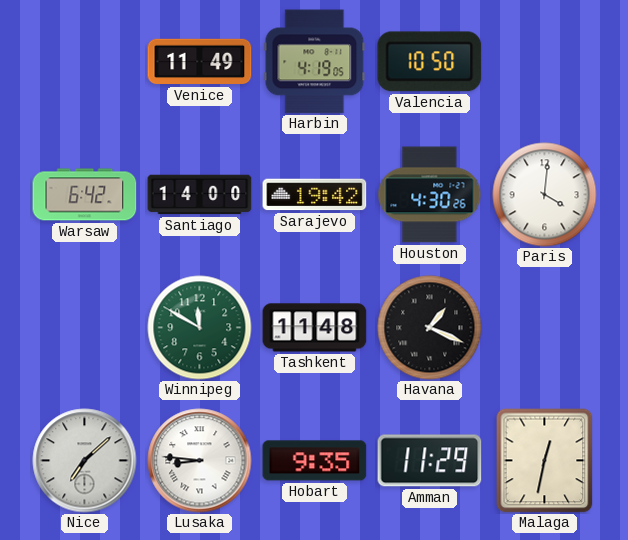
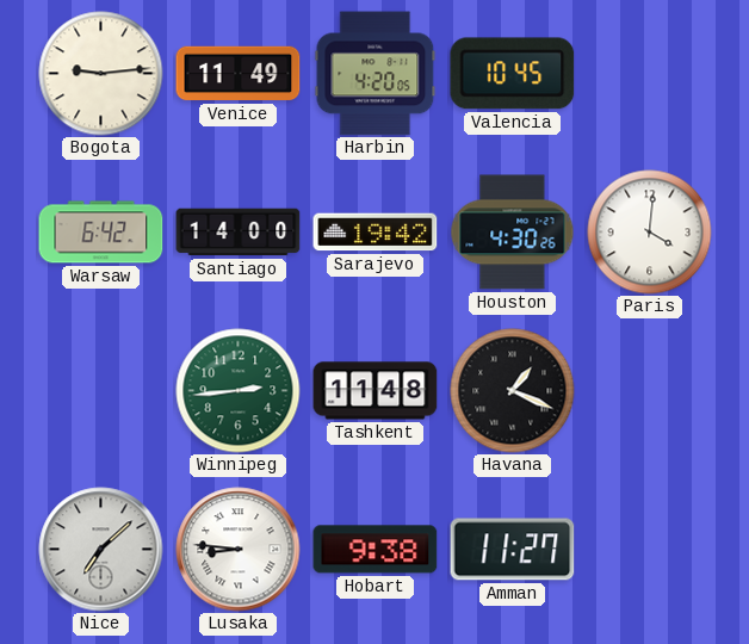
Bogota: none -> 9:14
Harbin: 4:19 -> 4:20
Valencia: 10:50 -> 10:45
Winnipeg: 11:50 -> 2:44
Hobart: 9:35 -> 9:38
Amman: 11:29 -> 11:27
Malaga: 12:32 -> none
